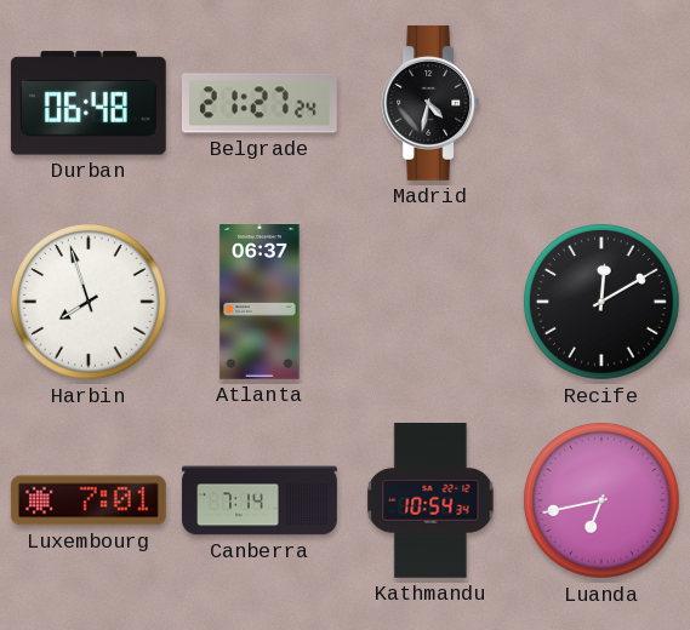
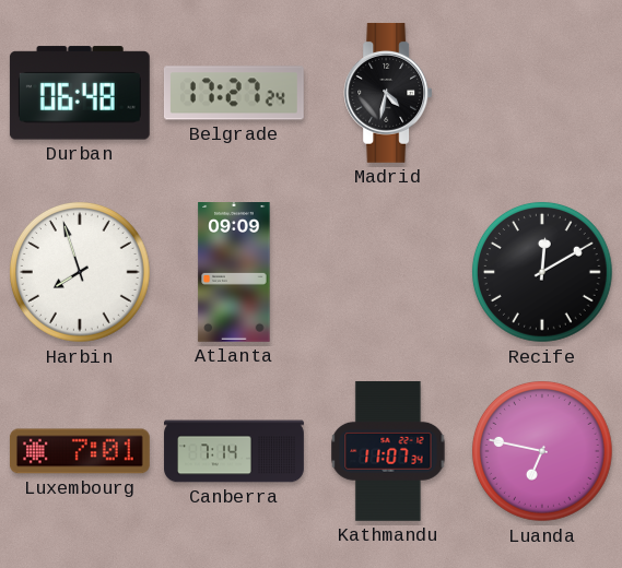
Belgrade: 21:27 -> 17:27
Atlanta: 06:37 -> 09:09
Kathmandu: 10:54 -> 11:07
Luanda: 6:43 -> 6:47
